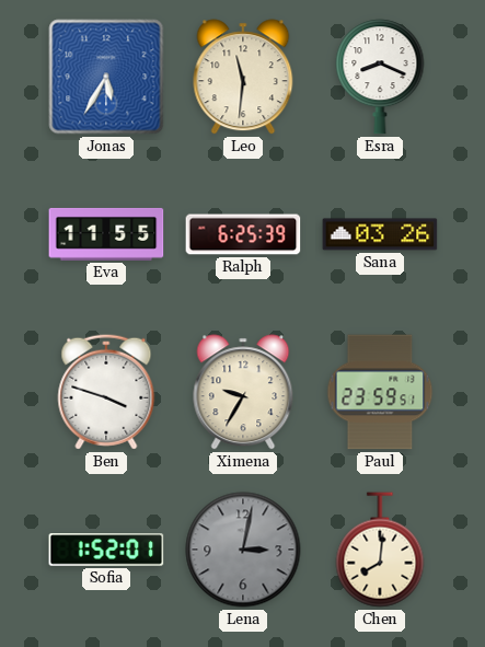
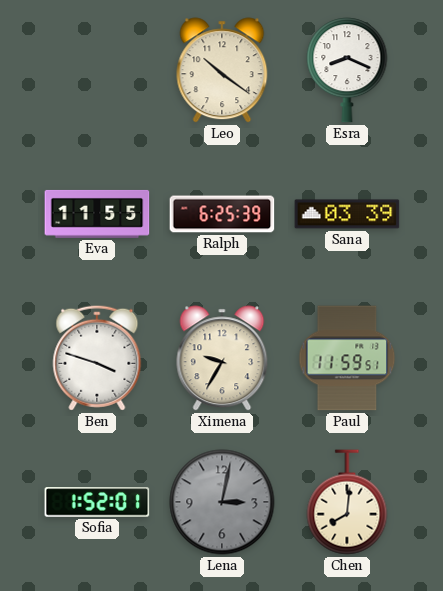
Jonas: 5:35 -> none
Leo: 11:31 -> 10:21
Sana: 03:26 -> 03:39
Paul: 23:59 -> 11:59
